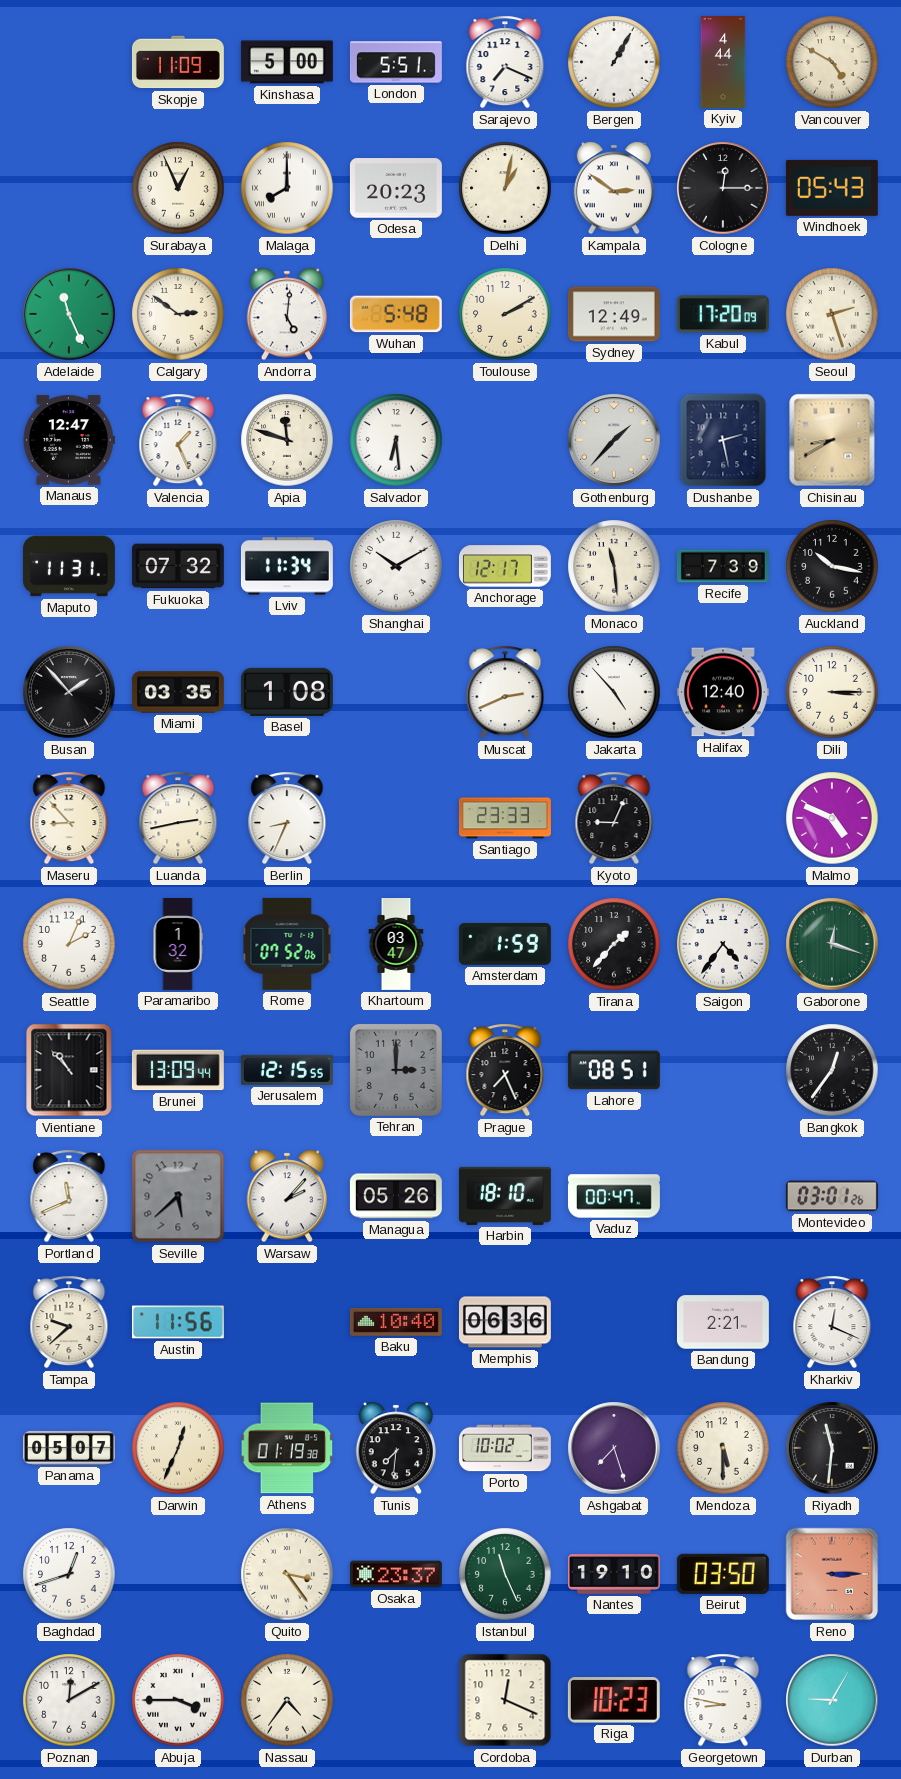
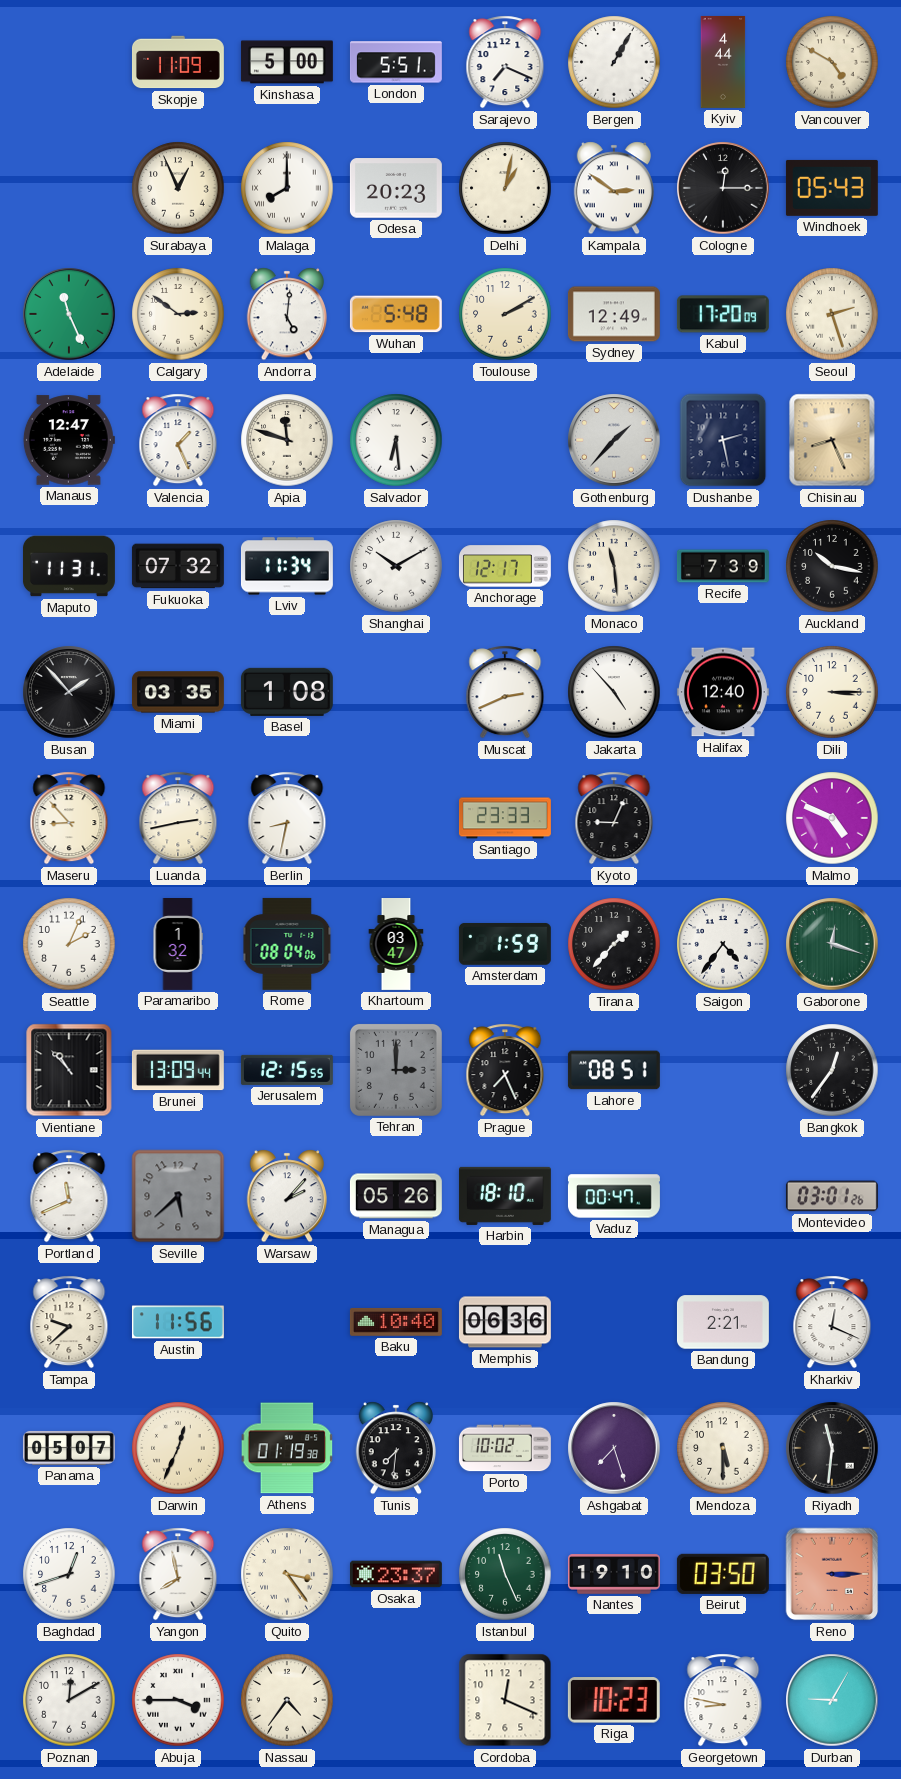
Chisinau: 8:40 -> 8:26
Berlin: 8:34 -> 8:32
Rome: 07:52 -> 08:04
Yangon: none -> 7:58
